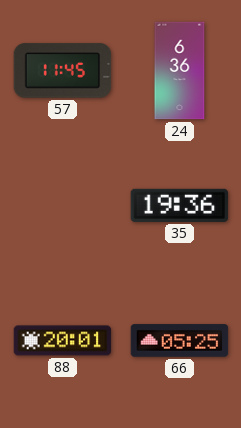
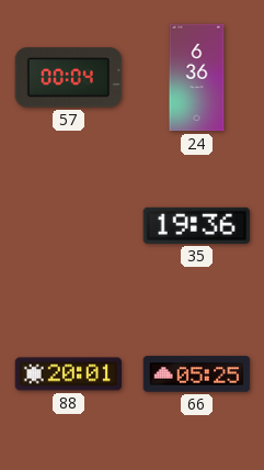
57: 11:45 -> 00:04
